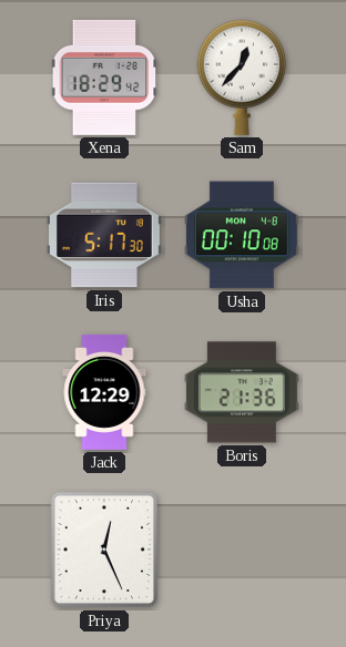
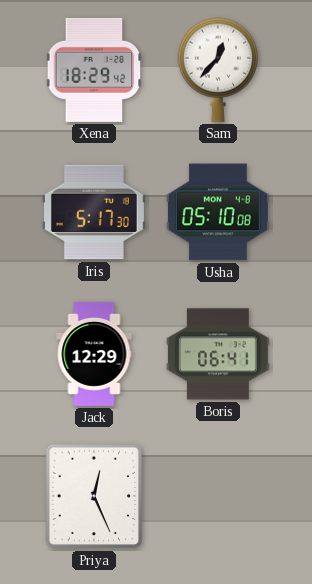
Usha: 00:10 -> 05:10
Boris: 21:36 -> 06:41
